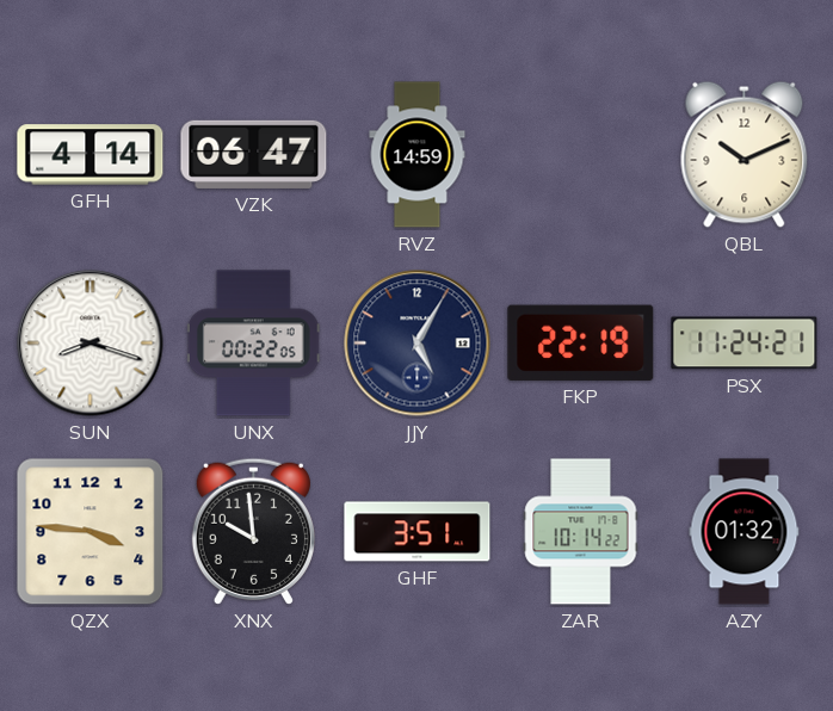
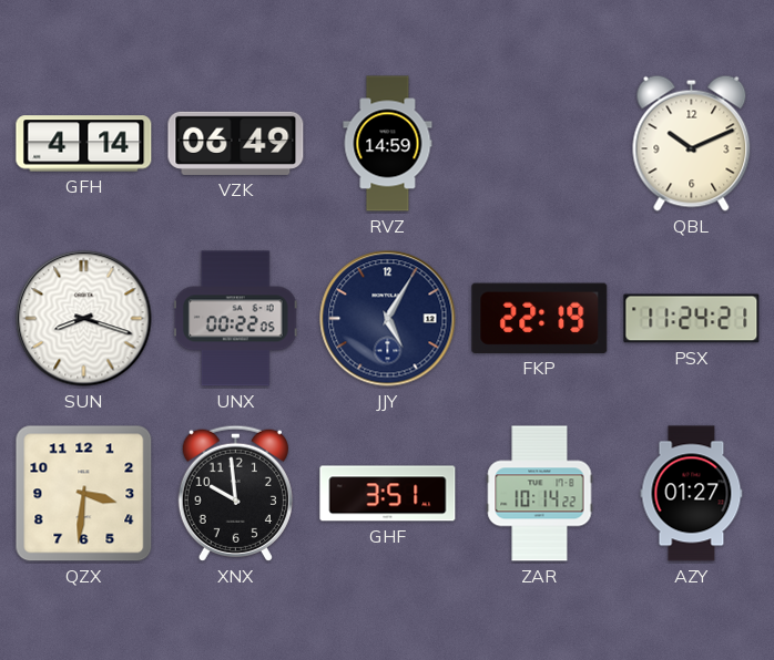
VZK: 06:47 -> 06:49
QZX: 3:46 -> 3:31
AZY: 01:32 -> 01:27
